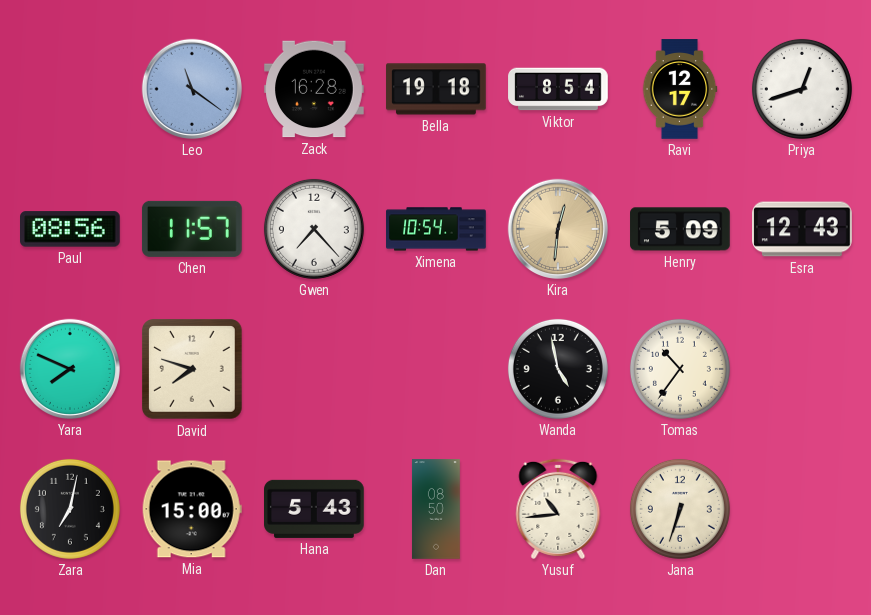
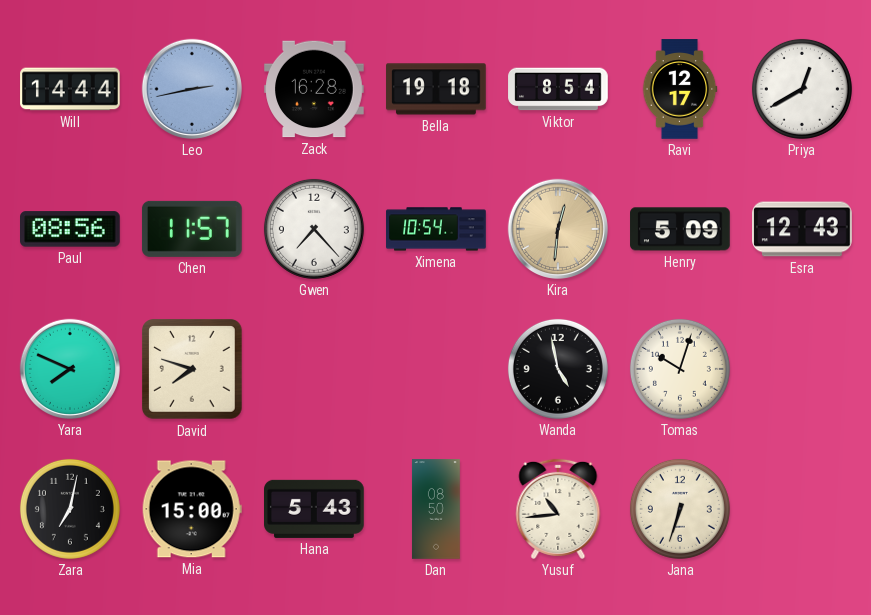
Will: none -> 14:44
Leo: 11:21 -> 2:43
Priya: 12:42 -> 12:40
Tomas: 10:36 -> 10:03
